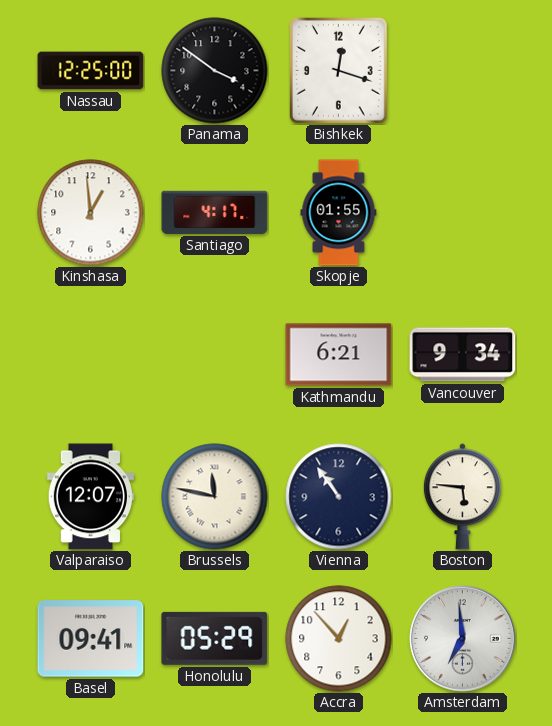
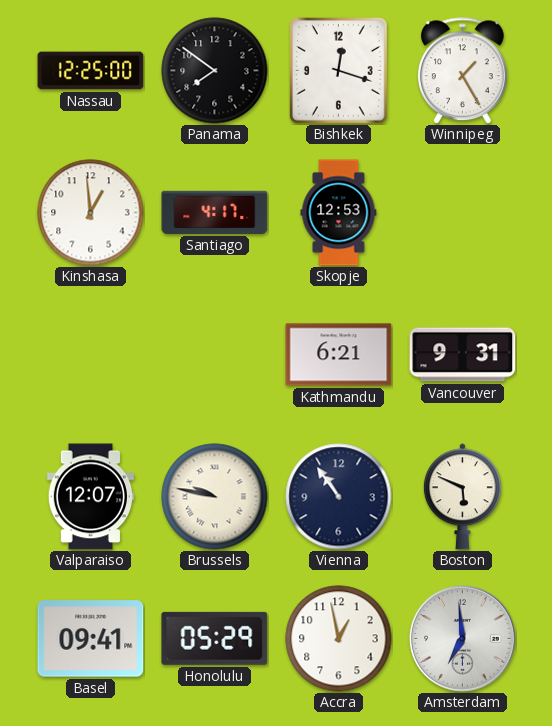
Panama: 3:51 -> 7:51
Winnipeg: none -> 1:25
Skopje: 01:55 -> 12:53
Vancouver: 9:34 -> 9:31
Brussels: 11:47 -> 9:47
Boston: 5:46 -> 5:49
Accra: 12:53 -> 12:58
